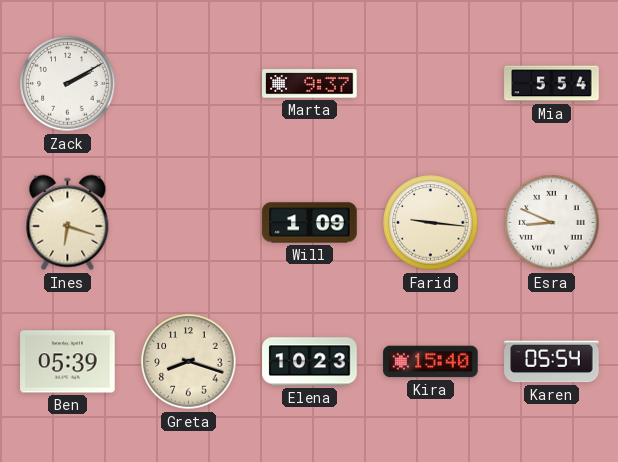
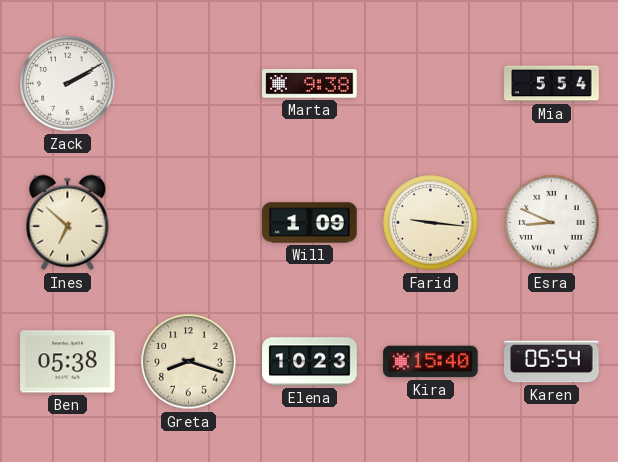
Marta: 9:37 -> 9:38
Ines: 6:18 -> 6:52
Ben: 05:39 -> 05:38
